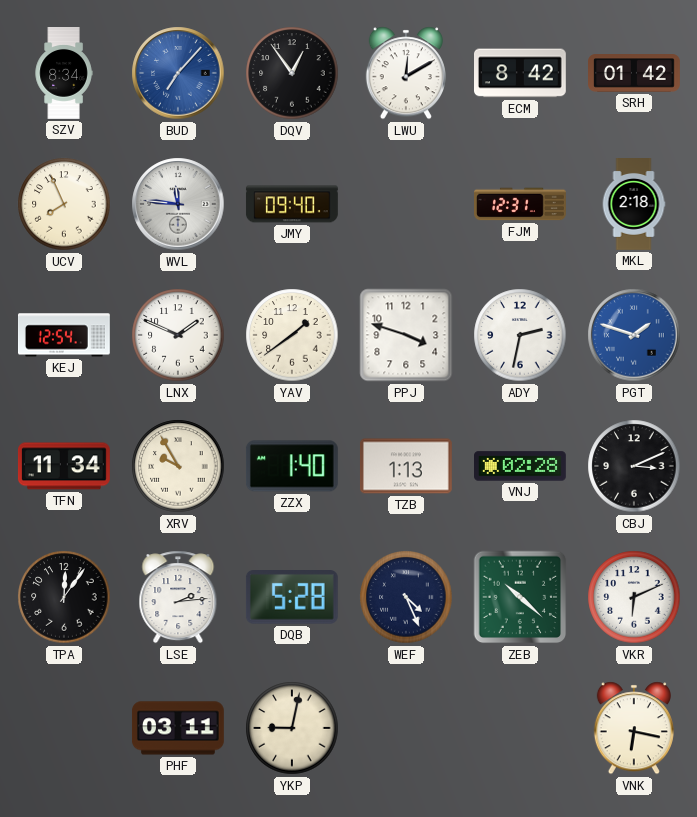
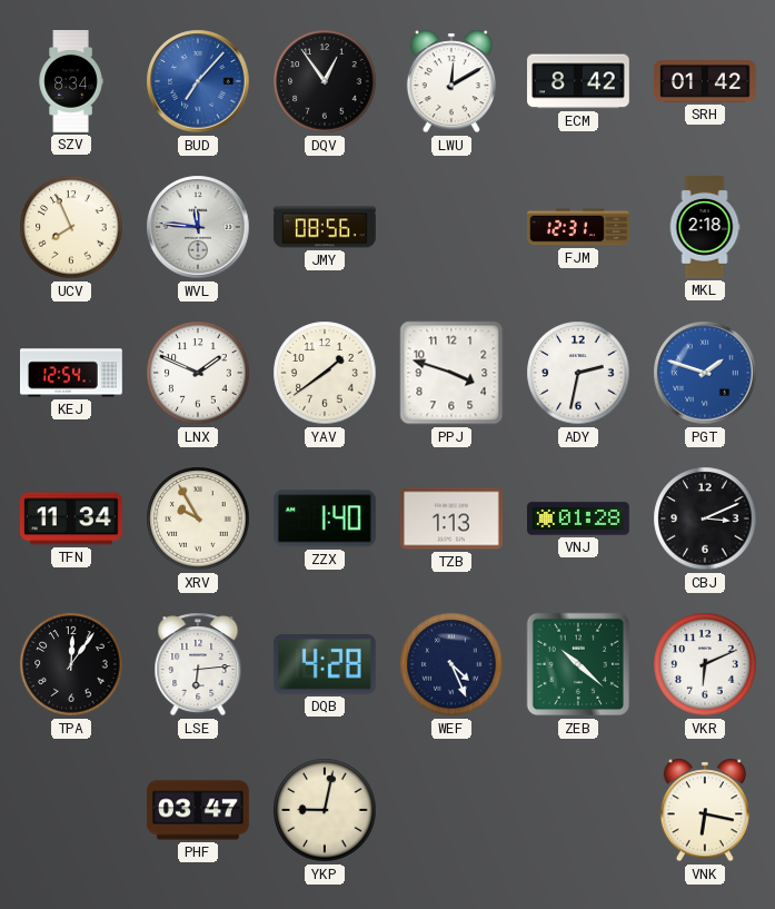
JMY: 09:40 -> 08:56
VNJ: 02:28 -> 01:28
LSE: 2:14 -> 6:14
DQB: 5:28 -> 4:28
PHF: 03:11 -> 03:47
